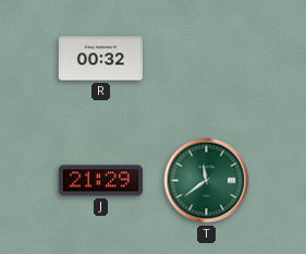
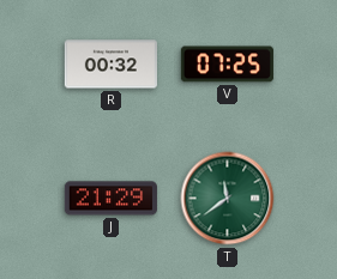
V: none -> 07:25
